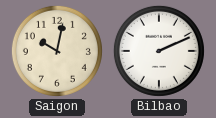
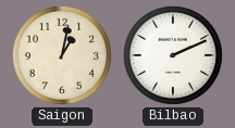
Saigon: 10:02 -> 1:02
